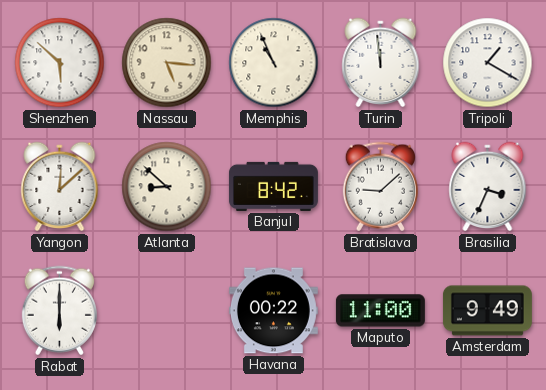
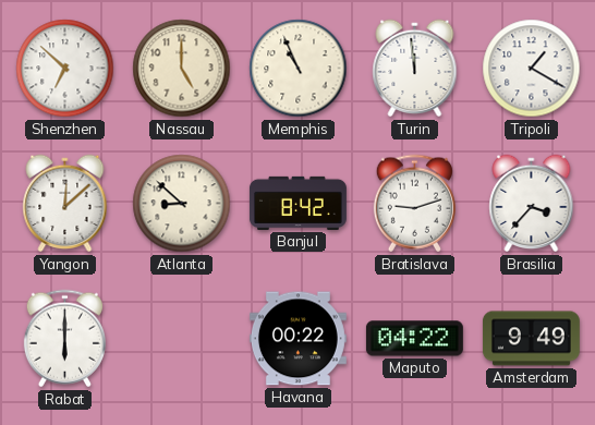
Shenzhen: 5:52 -> 6:52
Nassau: 5:16 -> 5:00
Bratislava: 9:08 -> 9:12
Brasilia: 3:34 -> 3:37
Maputo: 11:00 -> 04:22
